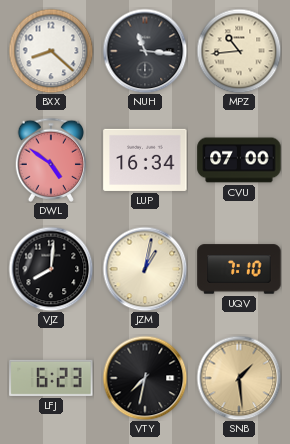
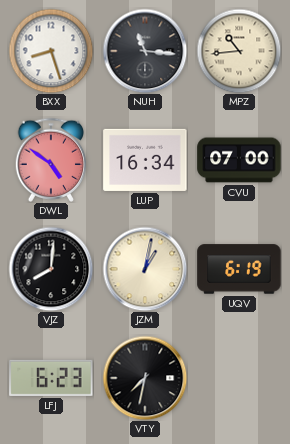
BXX: 8:22 -> 8:27
UQV: 7:10 -> 6:19
SNB: 1:29 -> none
